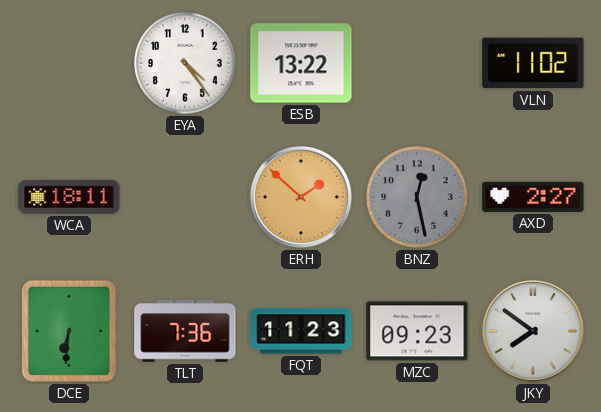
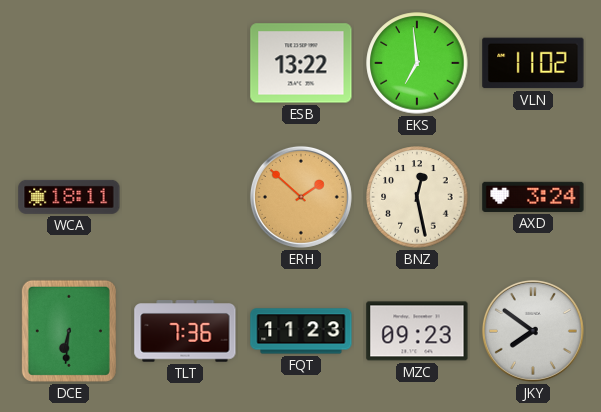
EYA: 4:24 -> none
EKS: none -> 6:59
BNZ dial: grey -> cream
AXD: 2:27 -> 3:24
